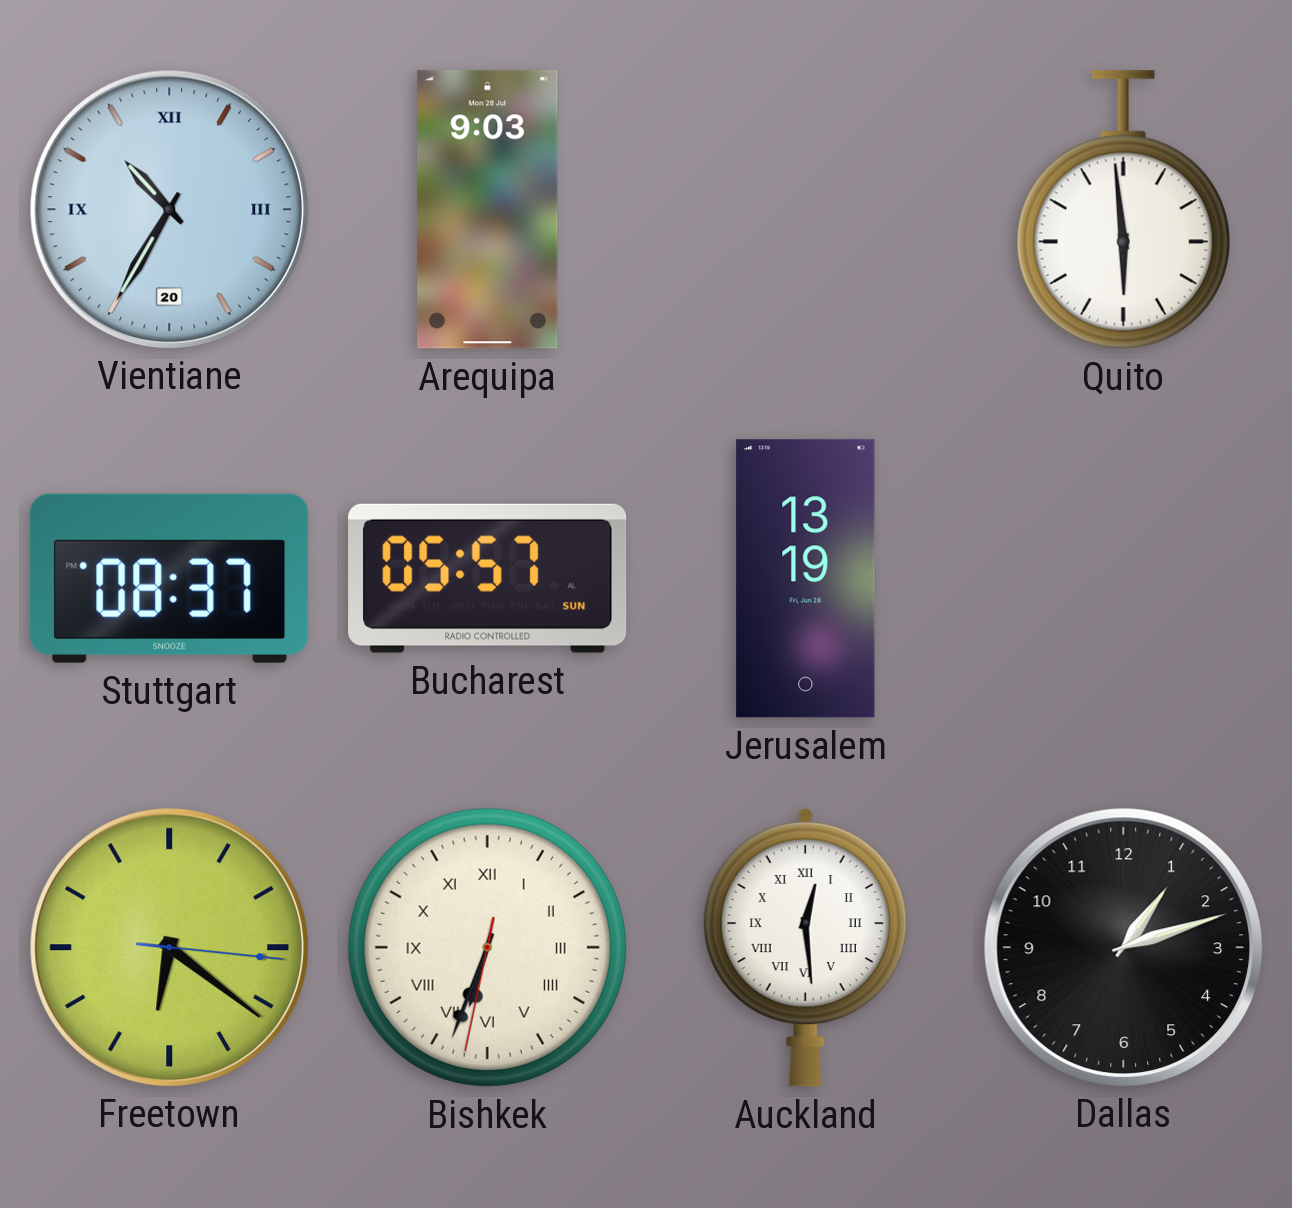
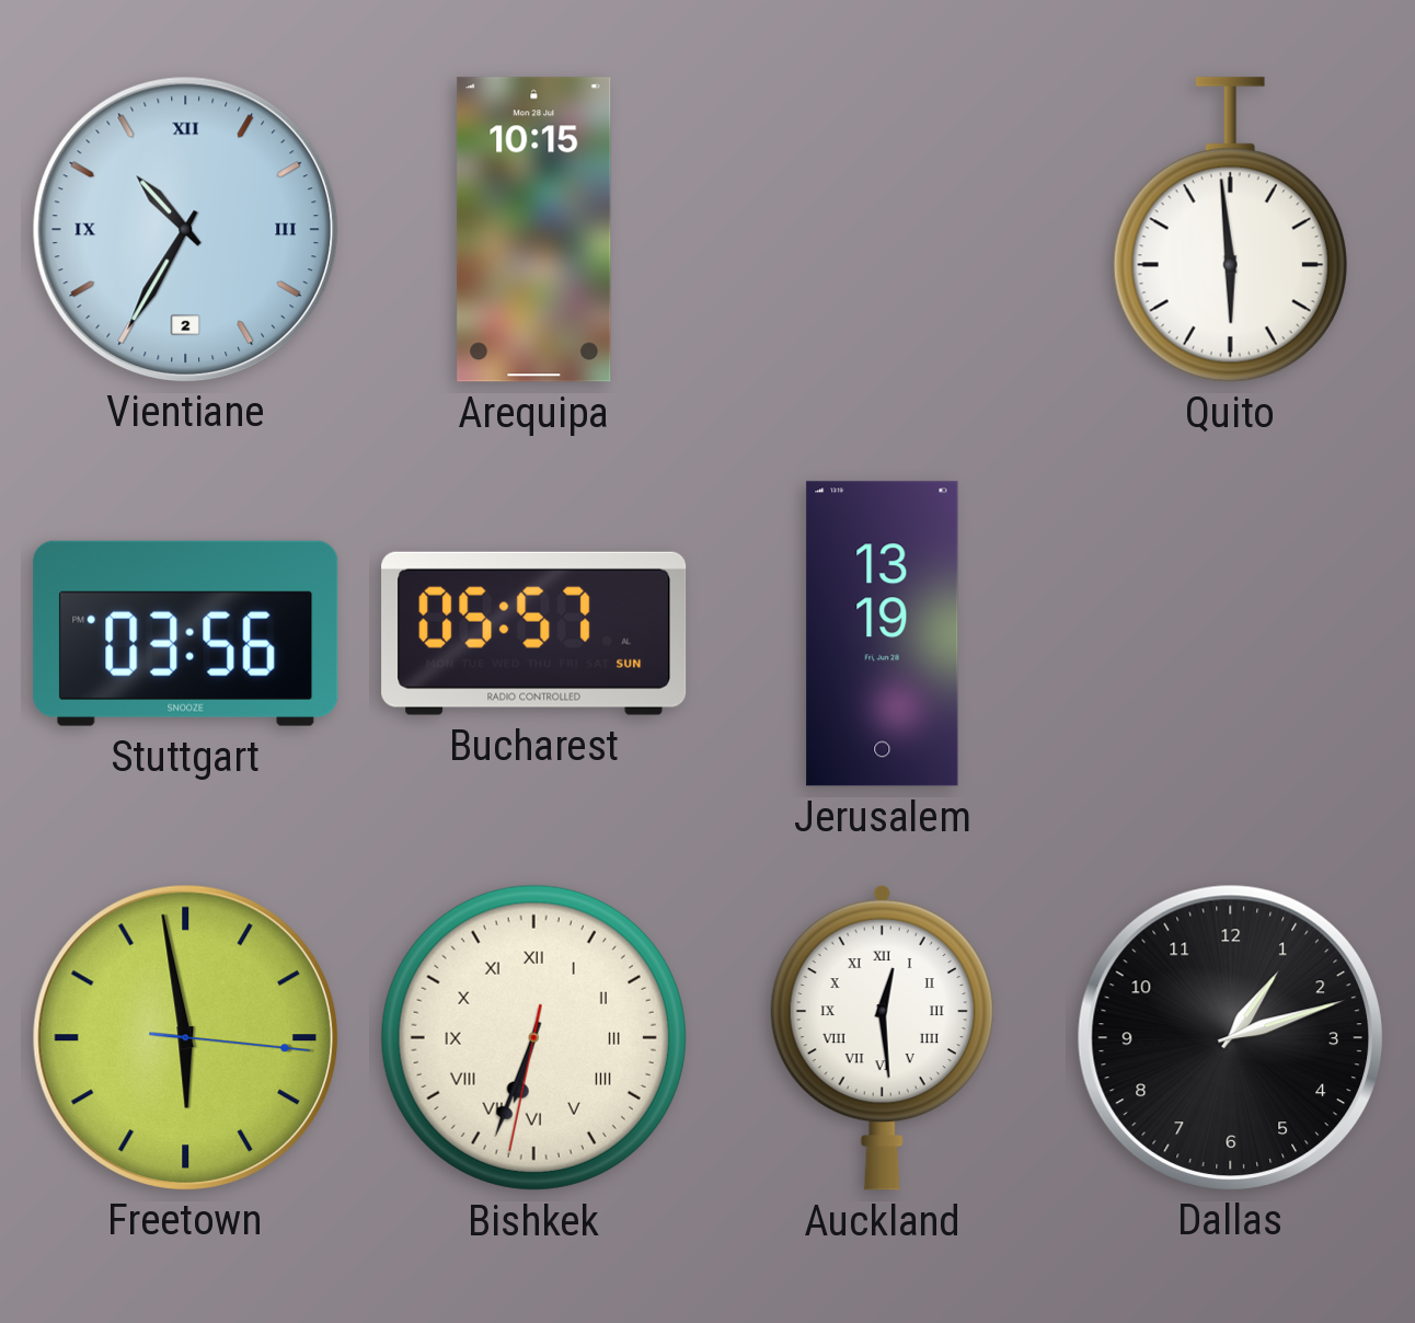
Vientiane date: 20 -> 2
Arequipa: 9:03 -> 10:15
Stuttgart: 08:37 -> 03:56
Freetown: 6:21 -> 5:58
